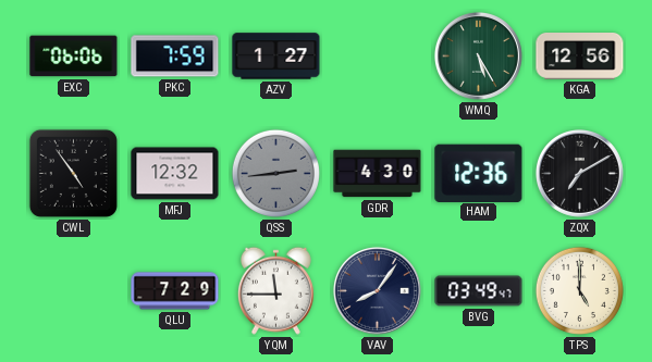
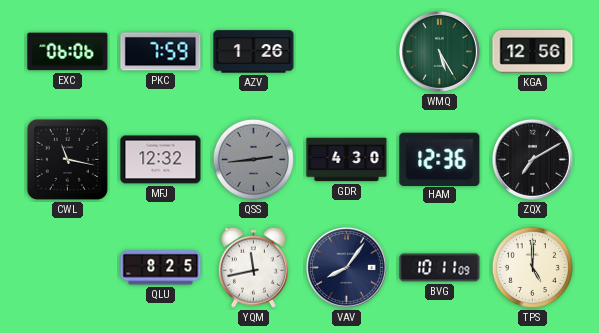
AZV: 1:27 -> 1:26
CWL: 4:54 -> 11:17
QLU: 7:29 -> 8:25
YQM: 11:45 -> 11:43
BVG: 03:49 -> 10:11
